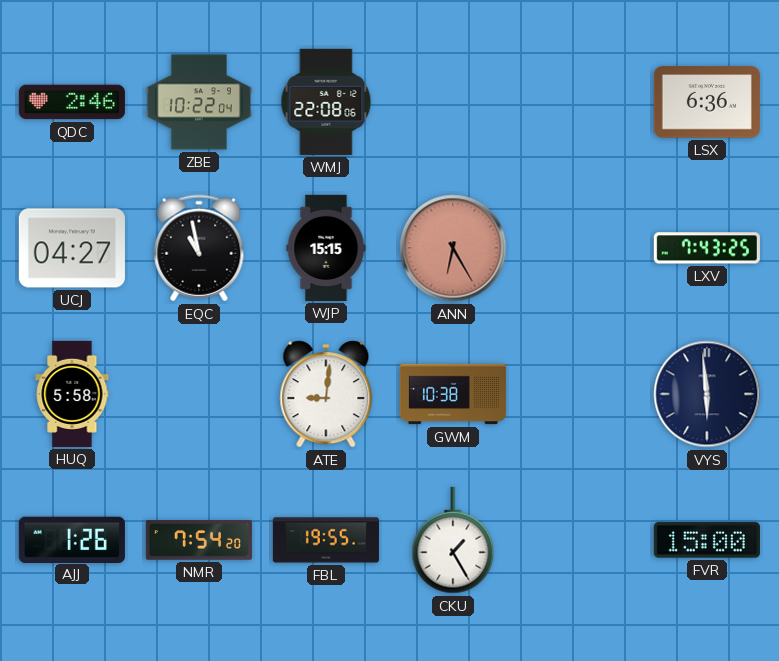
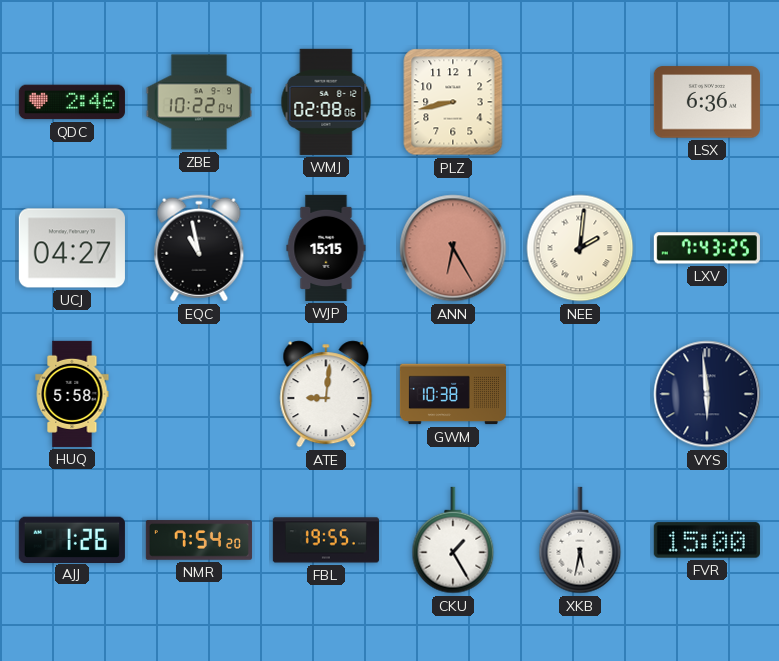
WMJ: 22:08 -> 02:08
PLZ: none -> 8:43
NEE: none -> 2:01
XKB: none -> 5:32
